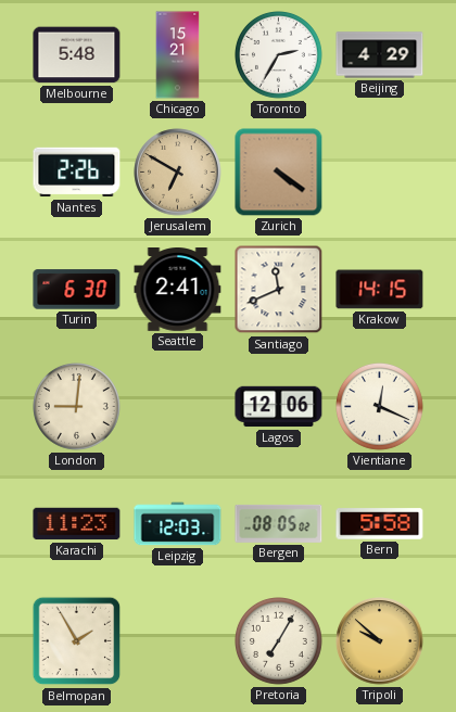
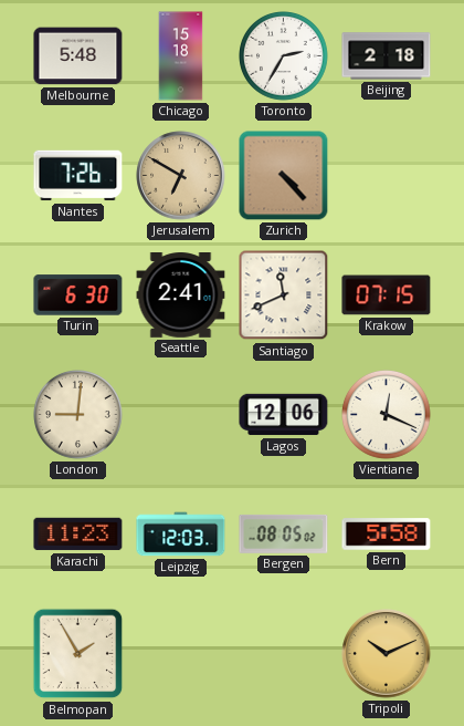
Chicago: 15:21 -> 15:18
Beijing: 4:29 -> 2:18
Nantes: 2:26 -> 7:26
Zurich: 4:21 -> 4:23
Krakow: 14:15 -> 07:15
Pretoria: 7:05 -> none
Tripoli: 9:52 -> 10:11
